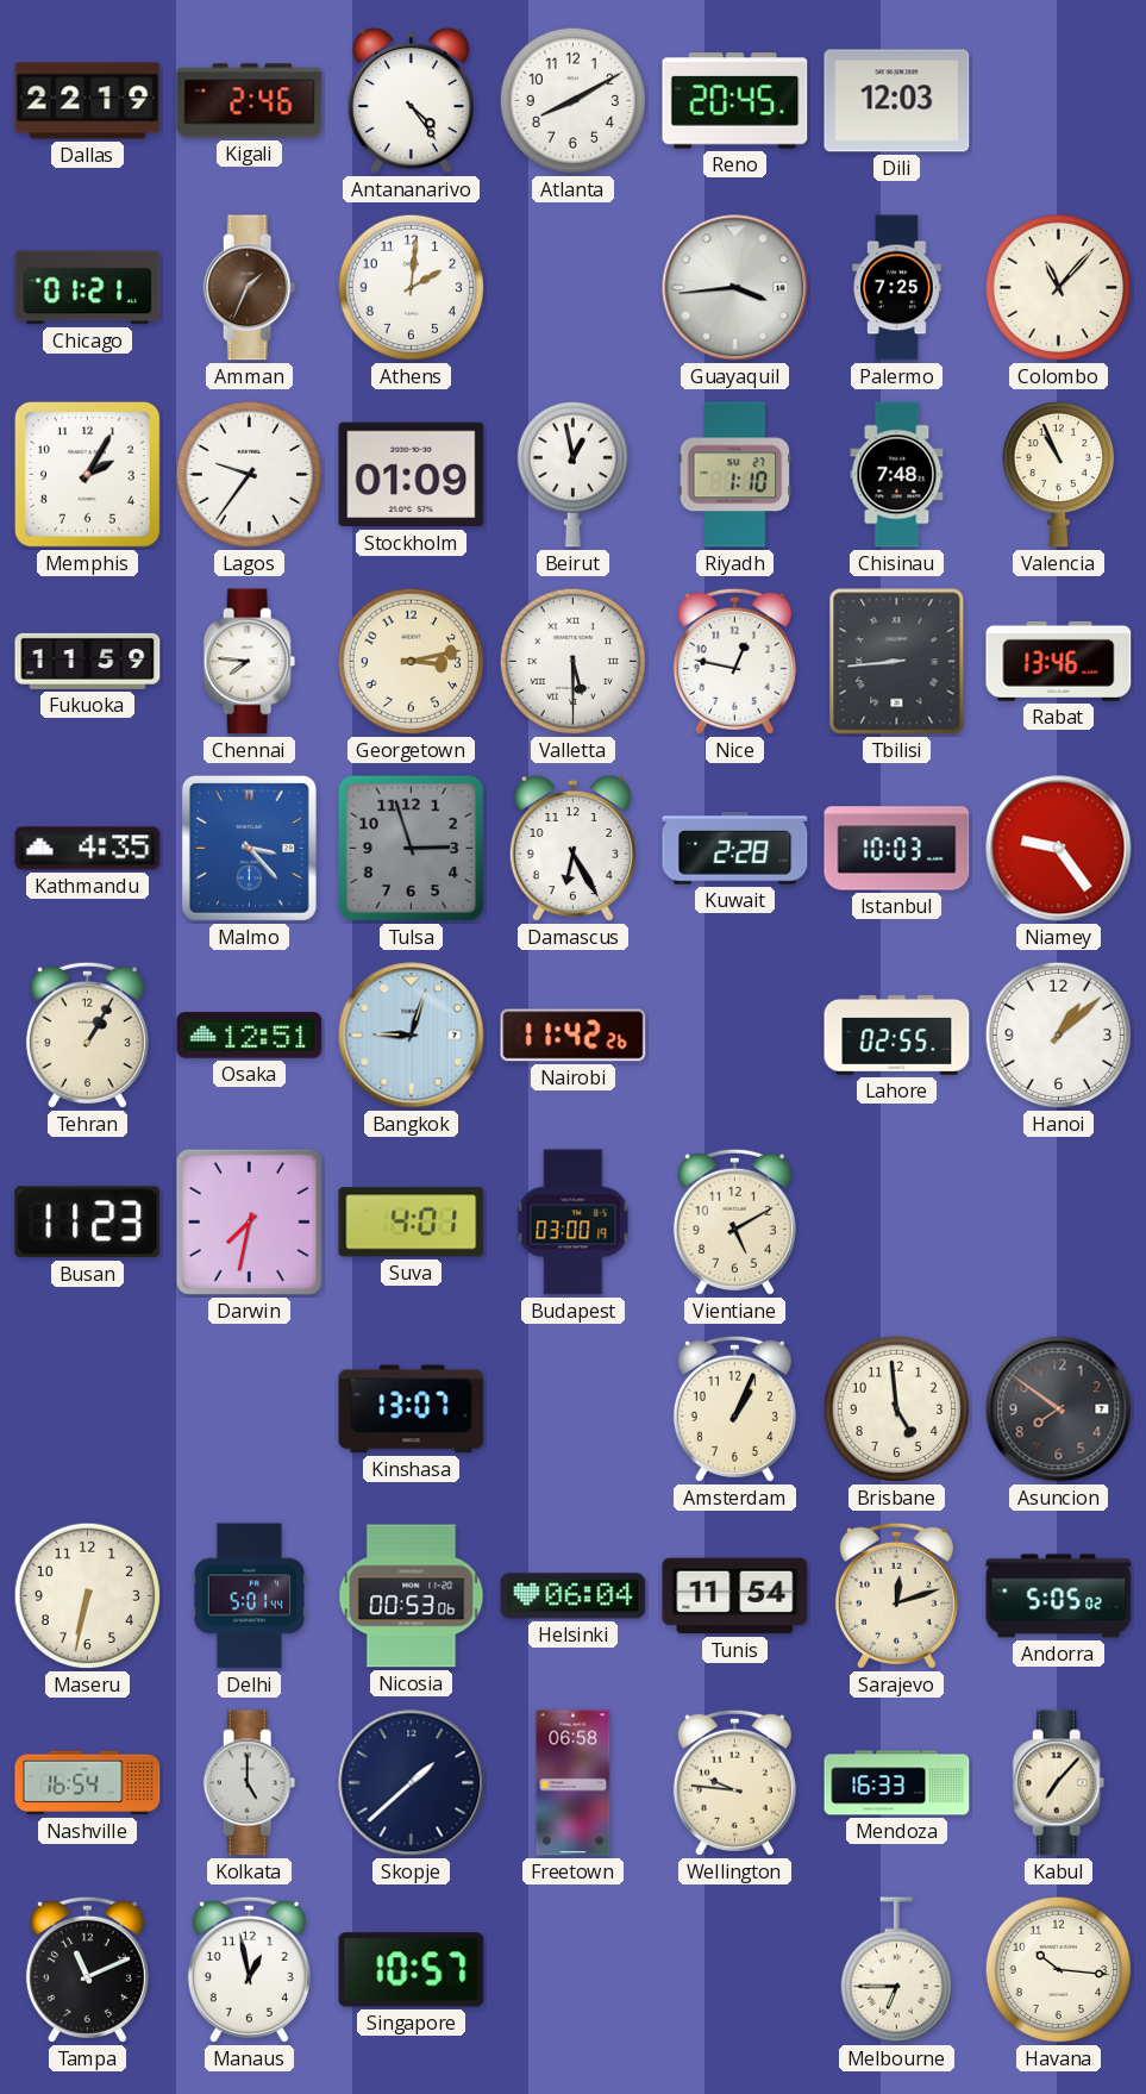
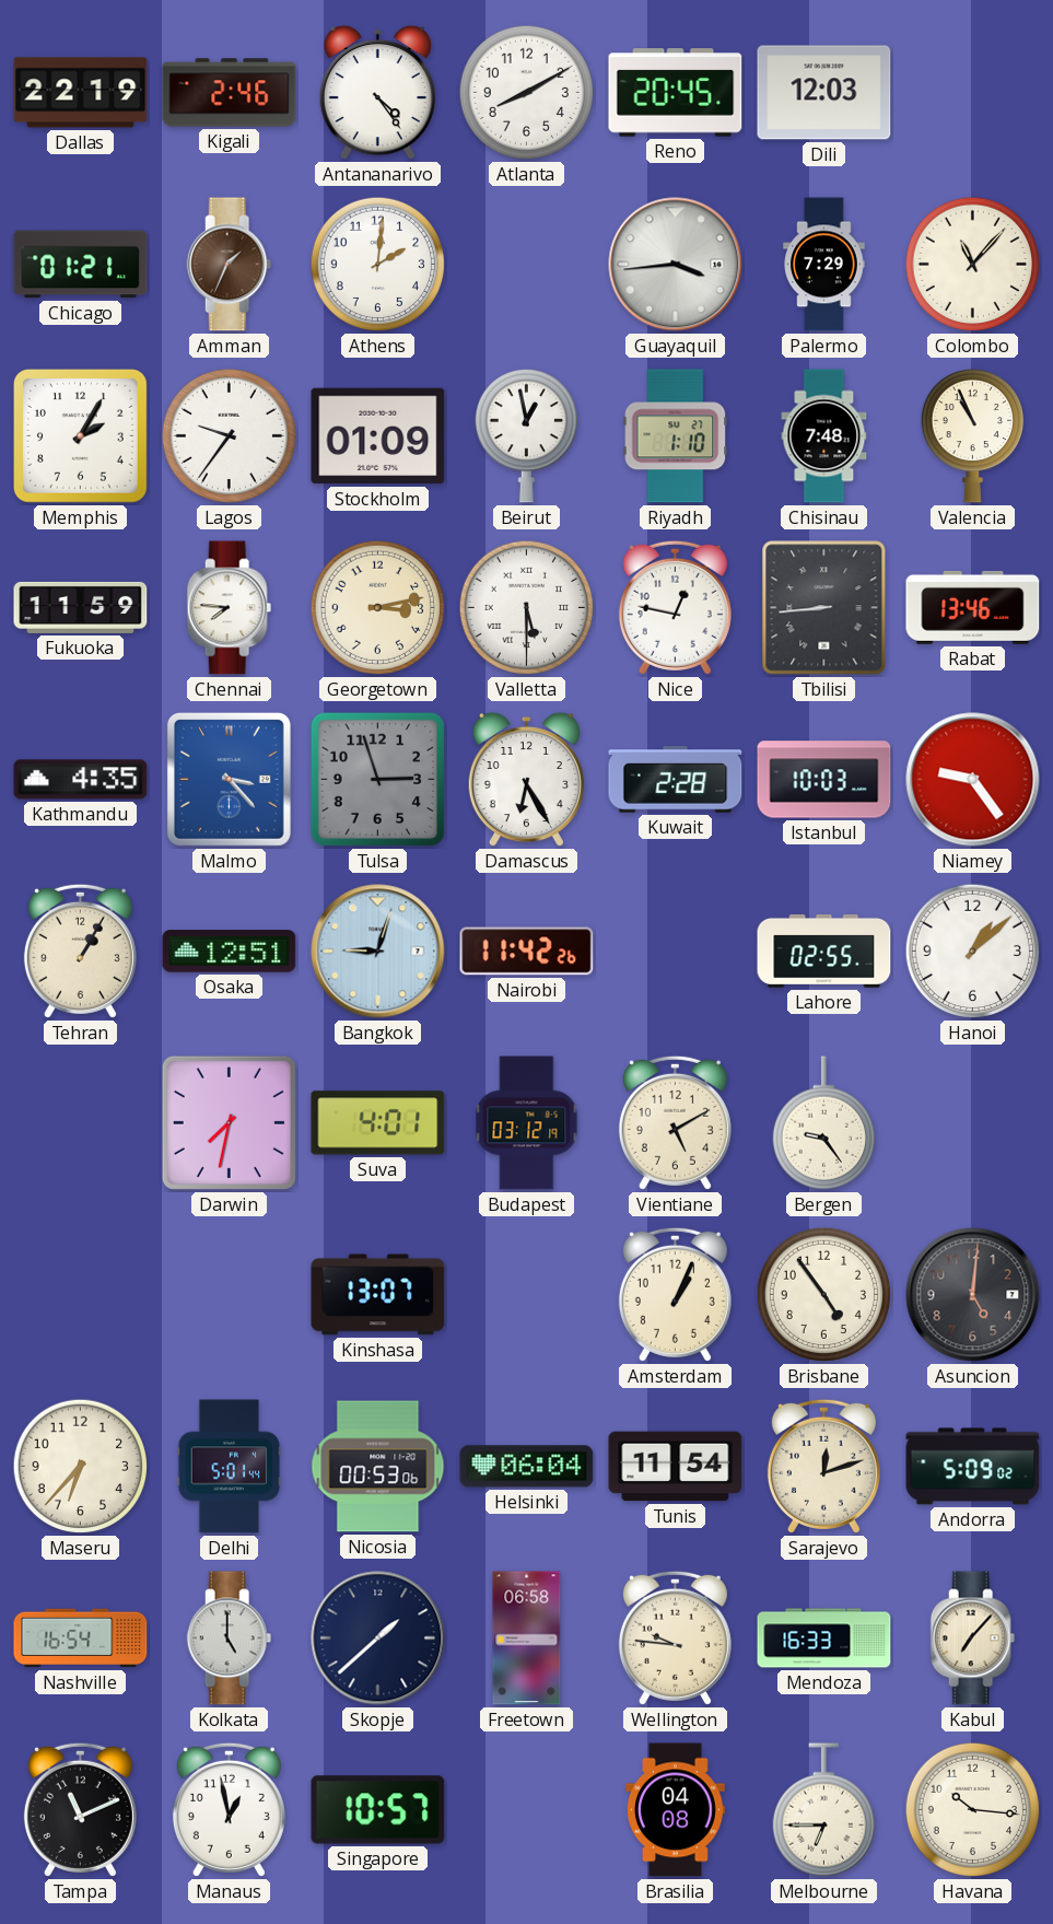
Palermo: 7:25 -> 7:29
Busan: 11:23 -> none
Budapest: 03:00 -> 03:12
Bergen: none -> 9:24
Brisbane: 4:59 -> 4:54
Asuncion: 7:51 -> 5:01
Maseru: 6:32 -> 6:37
Andorra: 5:05 -> 5:09
Brasilia: none -> 04:08
